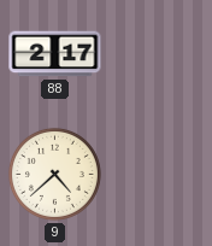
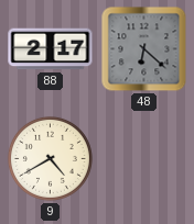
48: none -> 6:22
9: 4:38 -> 4:40
